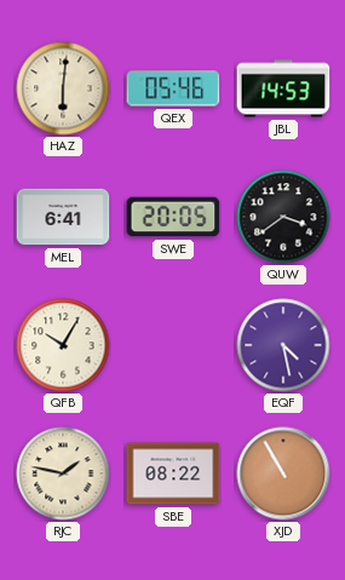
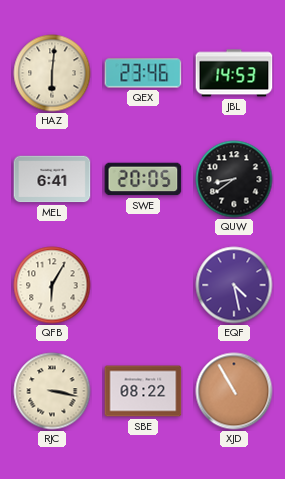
QEX: 05:46 -> 23:46
QUW: 3:39 -> 8:39
QFB: 10:05 -> 6:05
RJC: 1:47 -> 3:17
